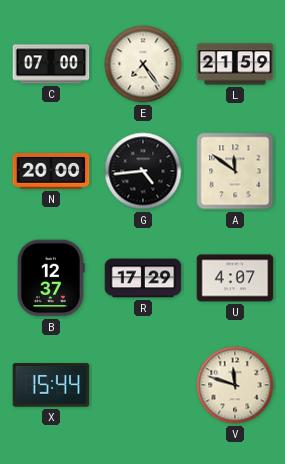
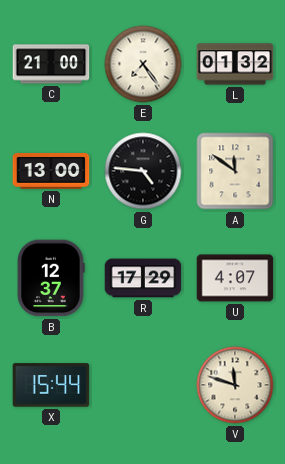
C: 07:00 -> 21:00
L: 21:59 -> 01:32
N: 20:00 -> 13:00
G: 4:44 -> 4:46
